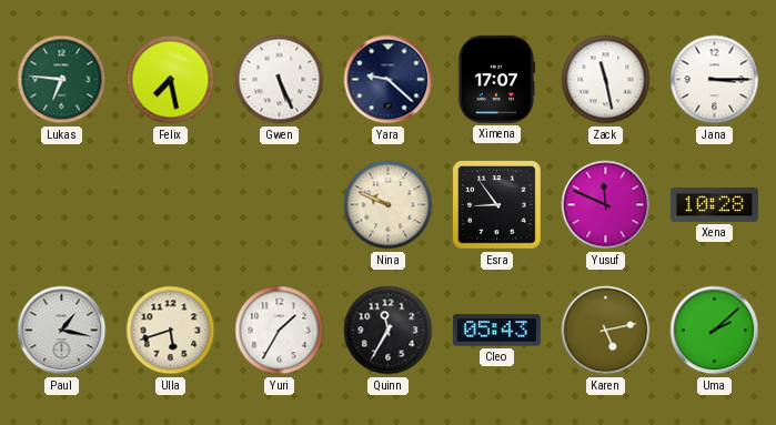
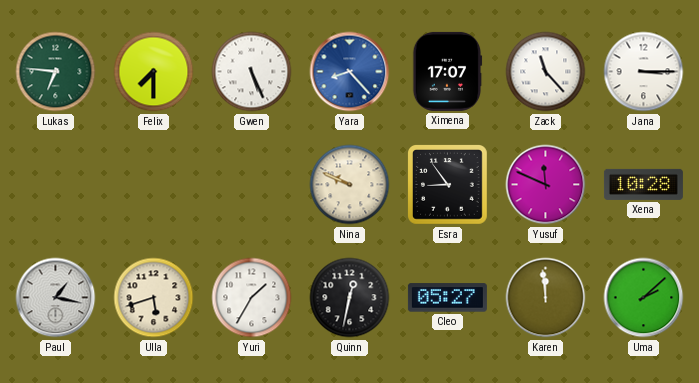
Felix: 7:28 -> 7:30
Yara: 9:22 -> 8:23
Yara dial: navy -> blue
Zack: 11:28 -> 11:23
Quinn: 11:35 -> 12:32
Cleo: 05:43 -> 05:27
Karen: 5:13 -> 11:59
